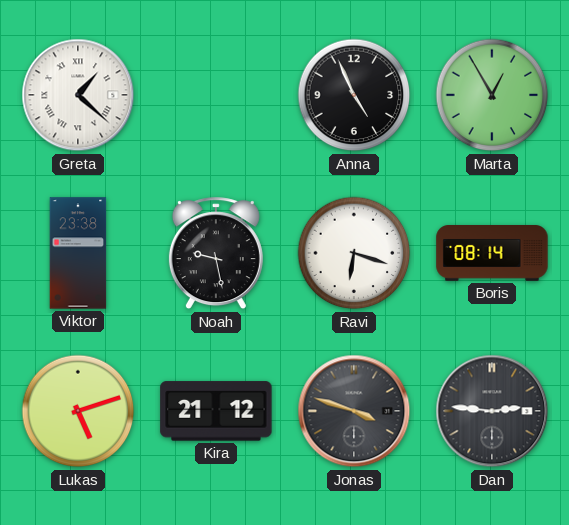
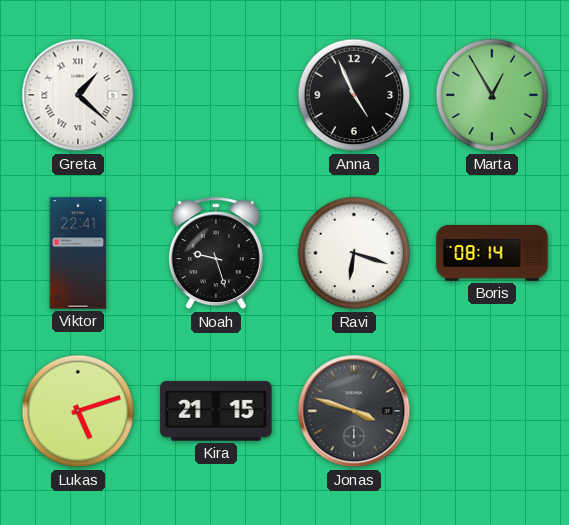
Viktor: 23:38 -> 22:41
Noah: 9:28 -> 9:27
Kira: 21:12 -> 21:15
Dan: 2:46 -> none
